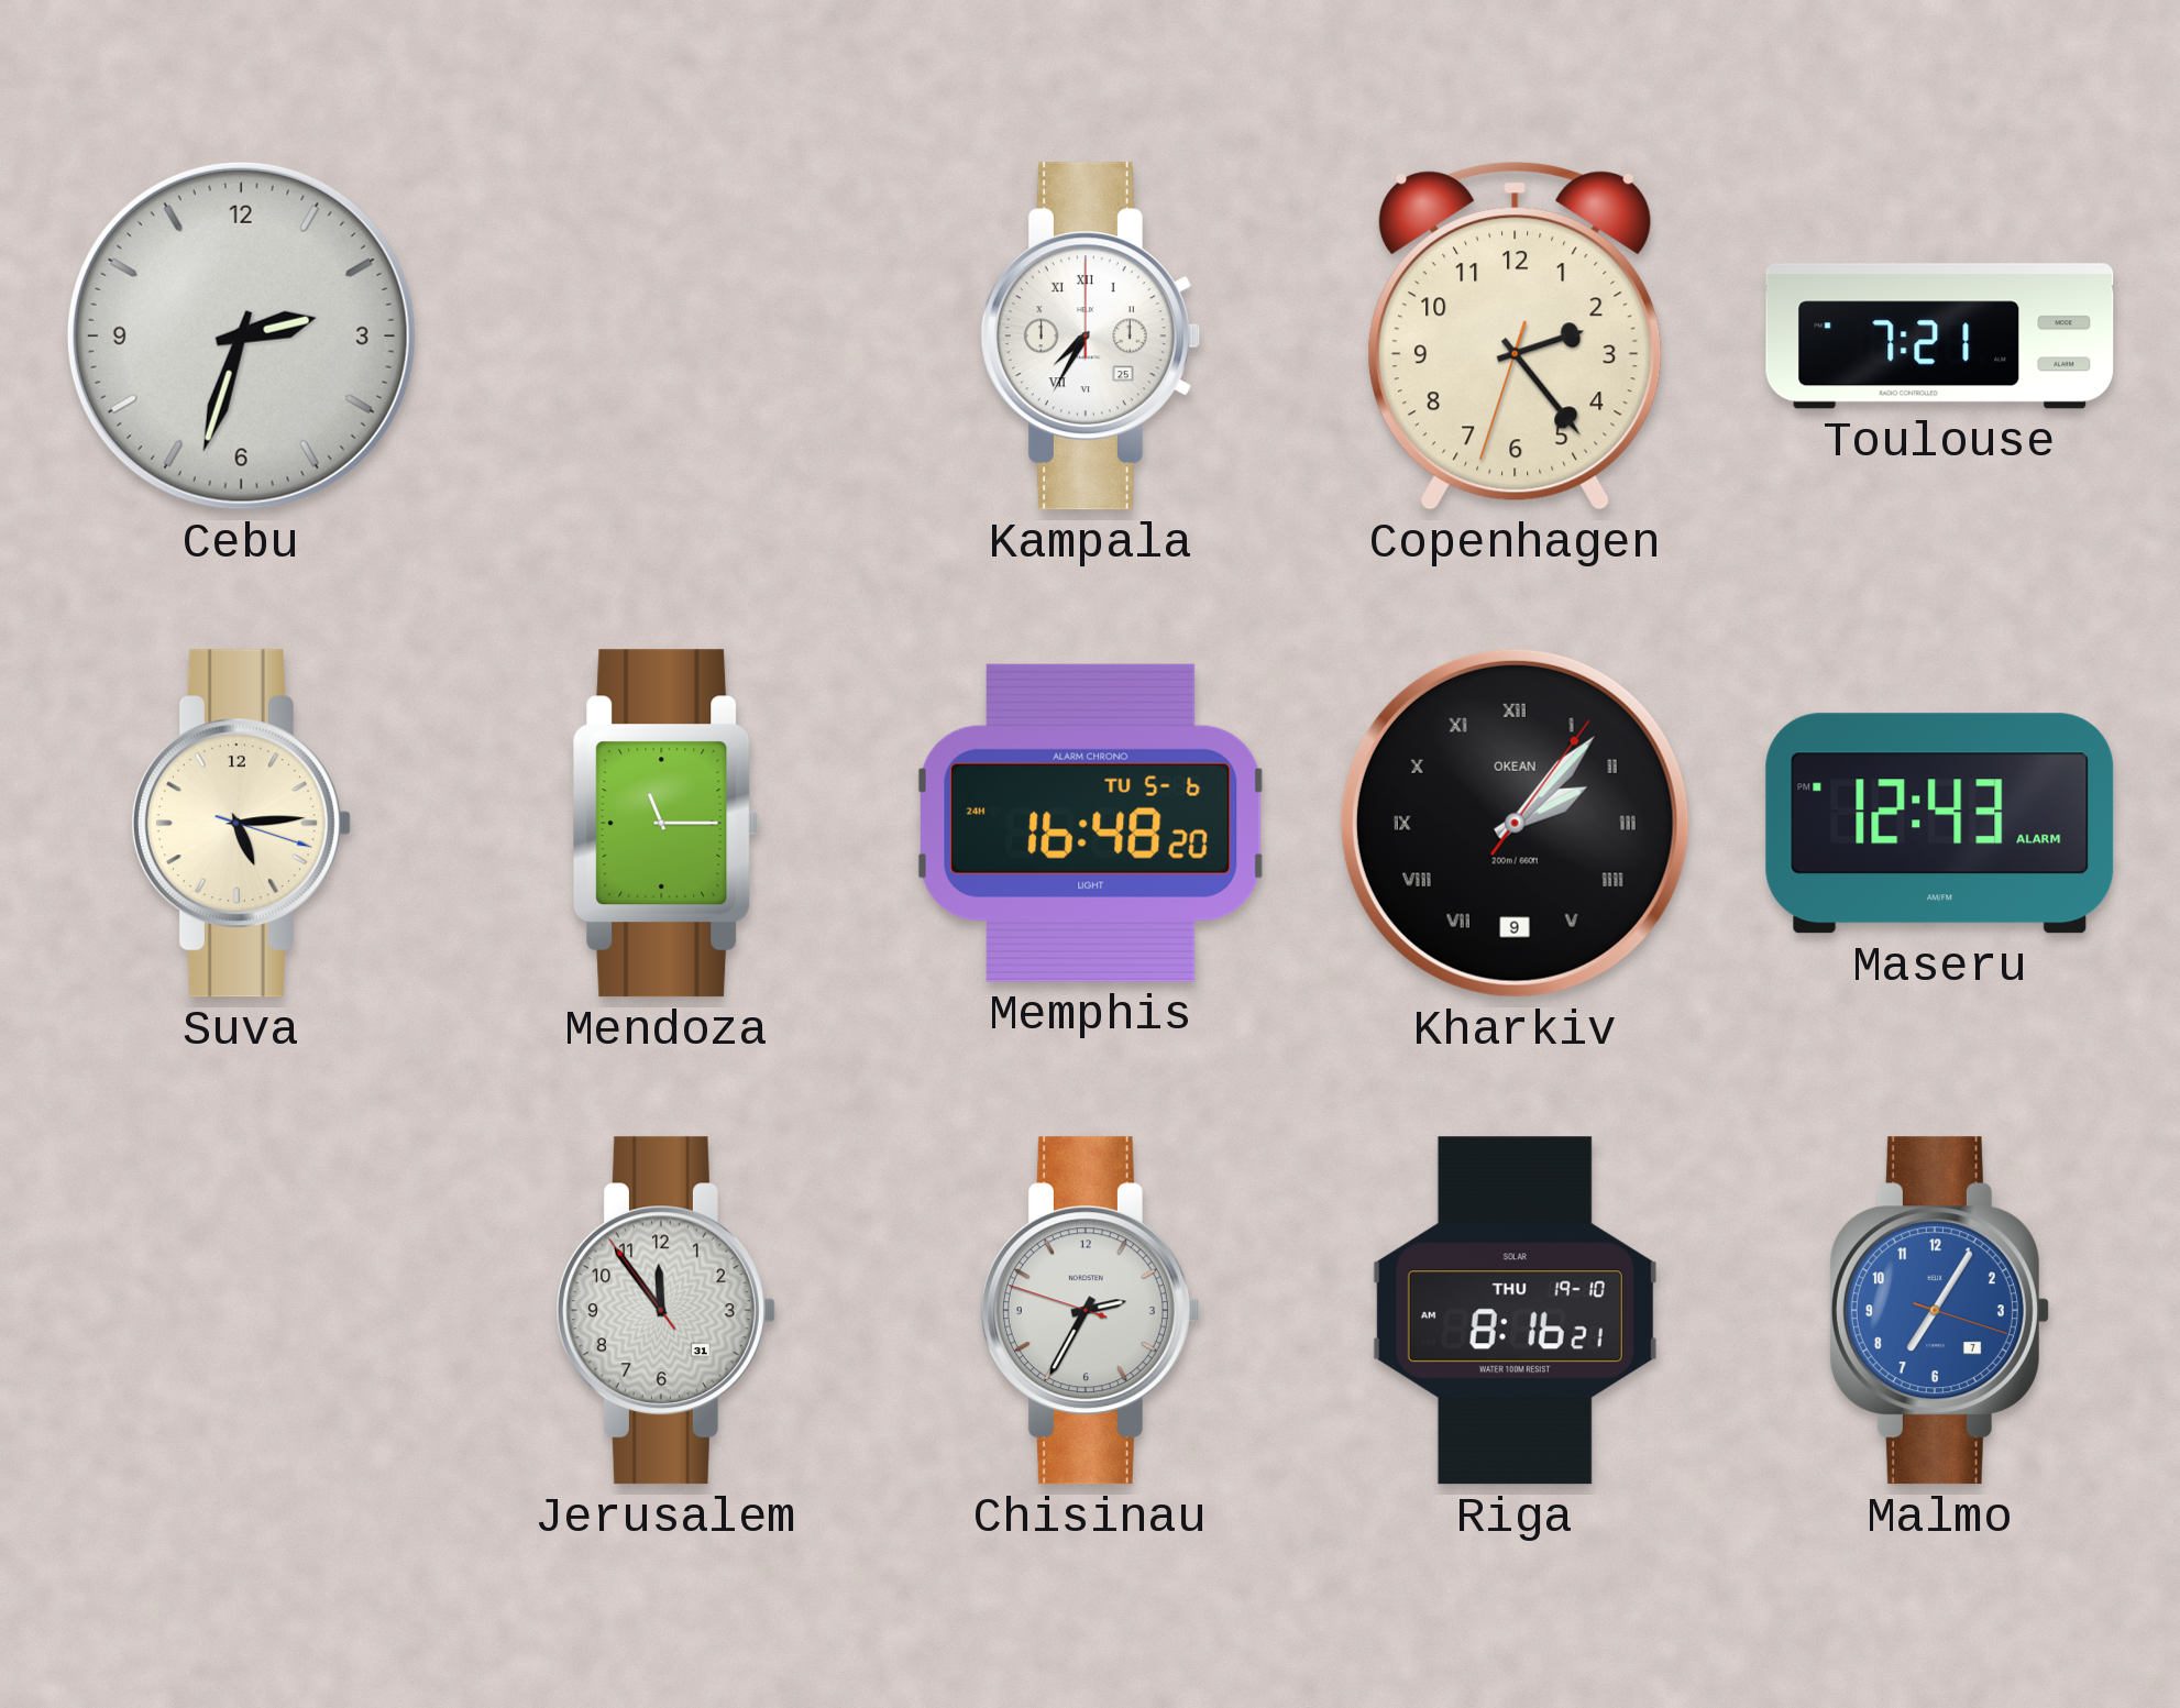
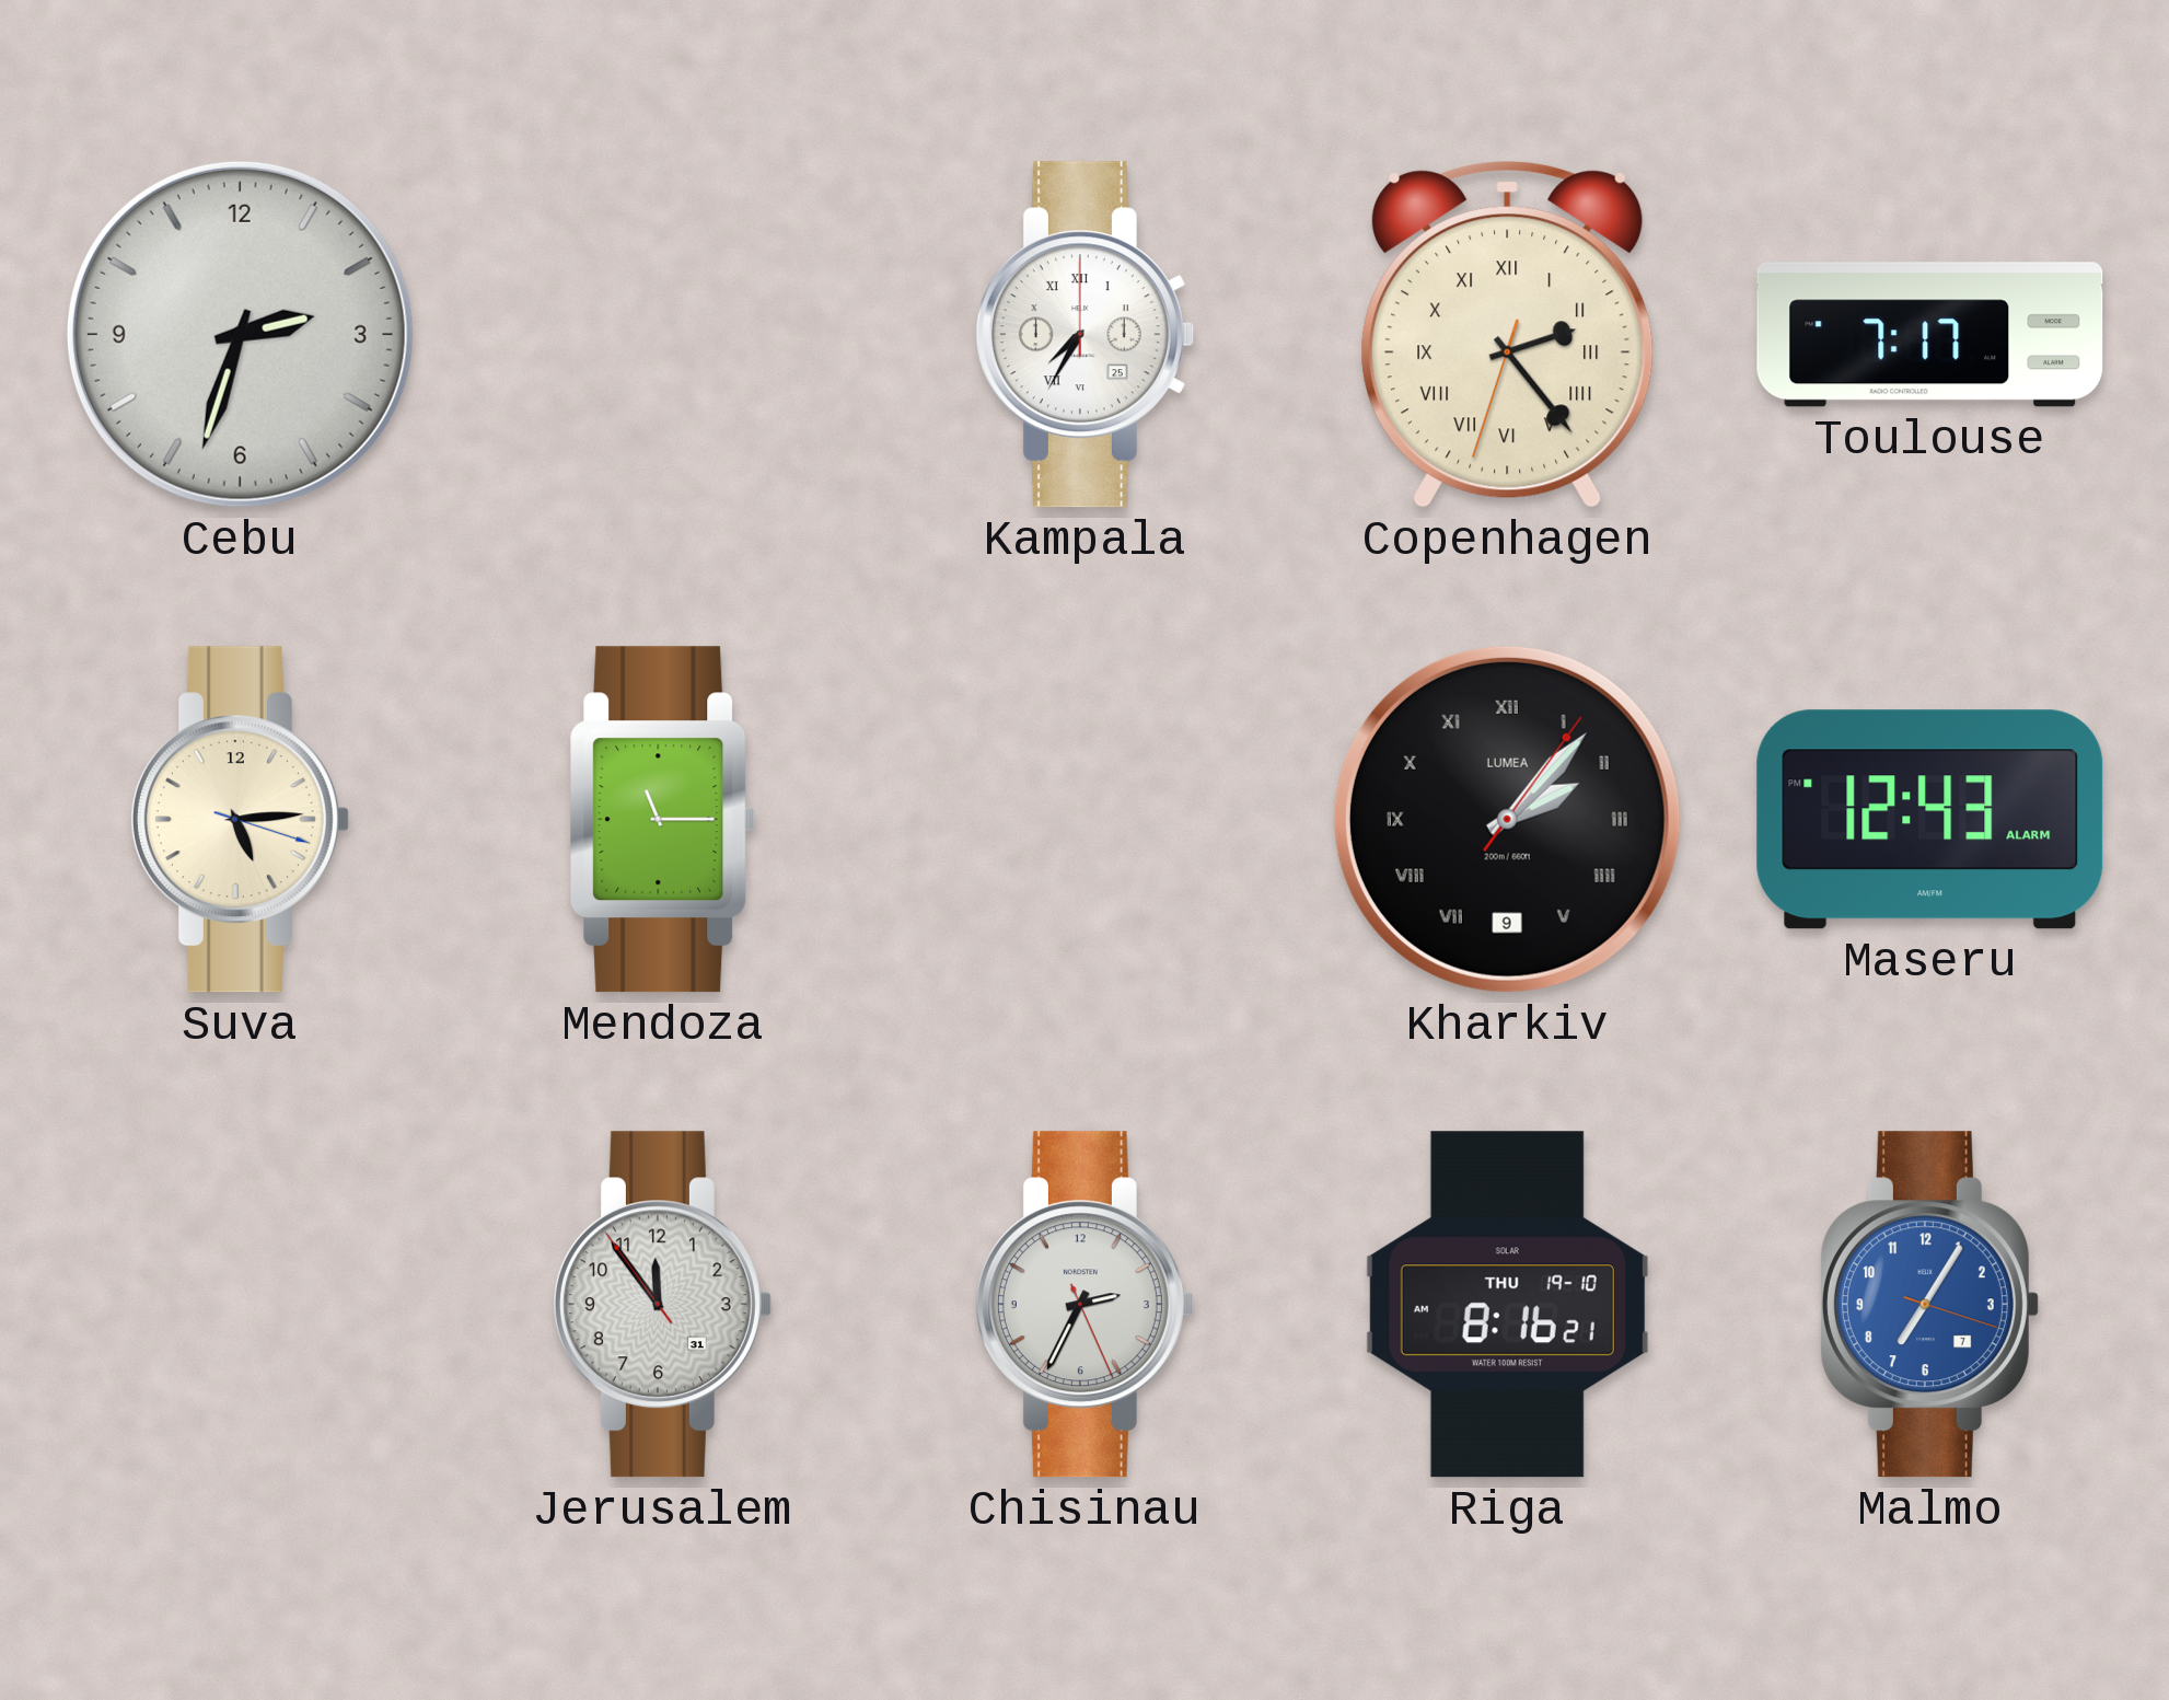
Copenhagen numerals: Arabic -> Roman
Toulouse: 7:21 -> 7:17
Memphis: 16:48 -> none
Kharkiv brand: OKEAN -> LUMEA
Chisinau: 2:34:48 -> 2:34:26
